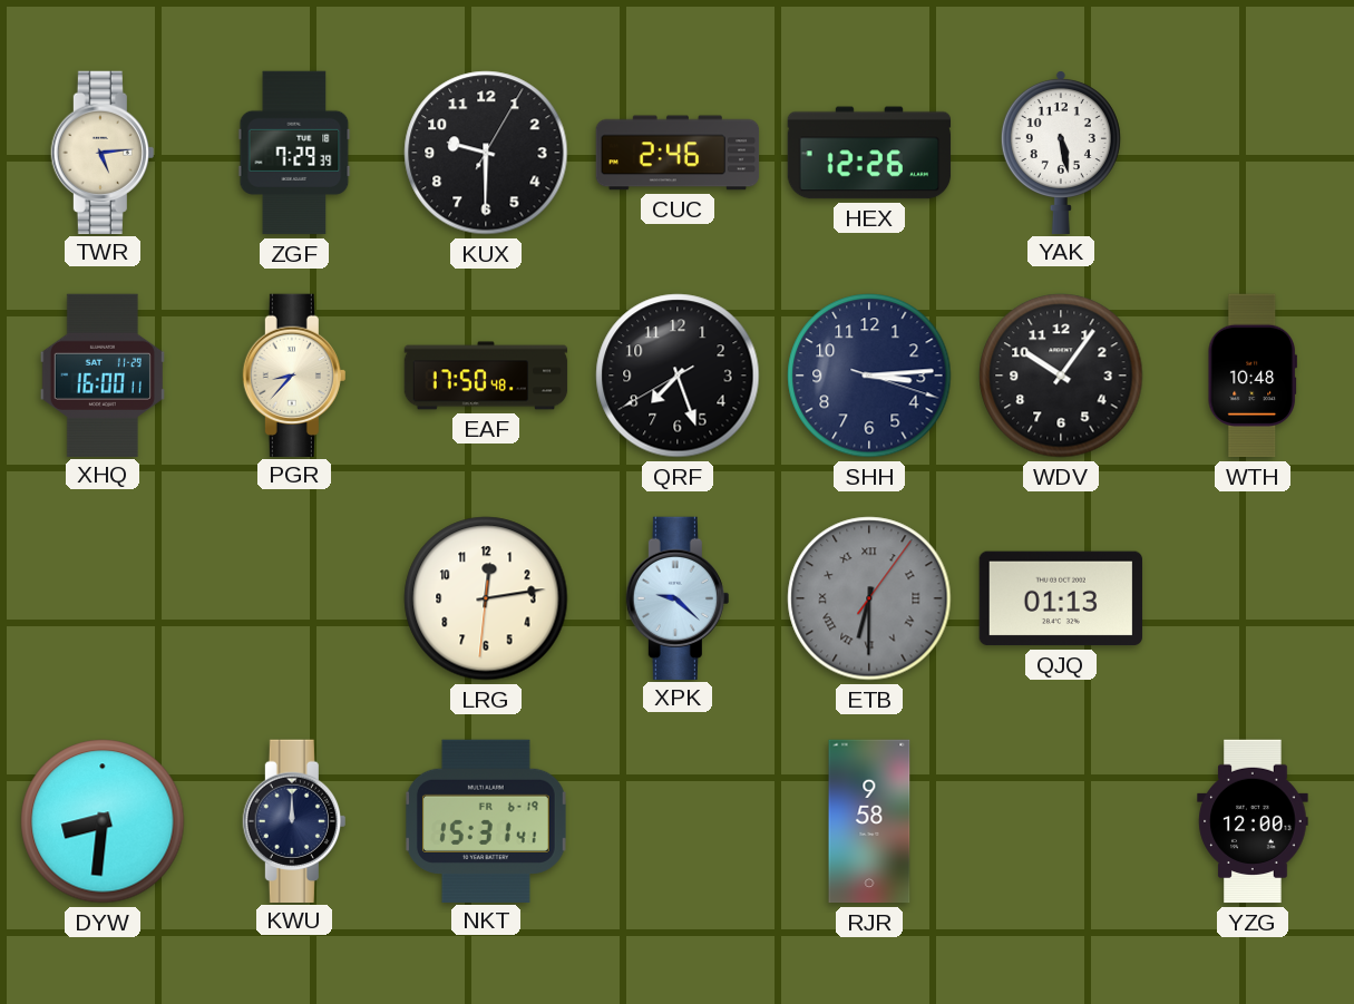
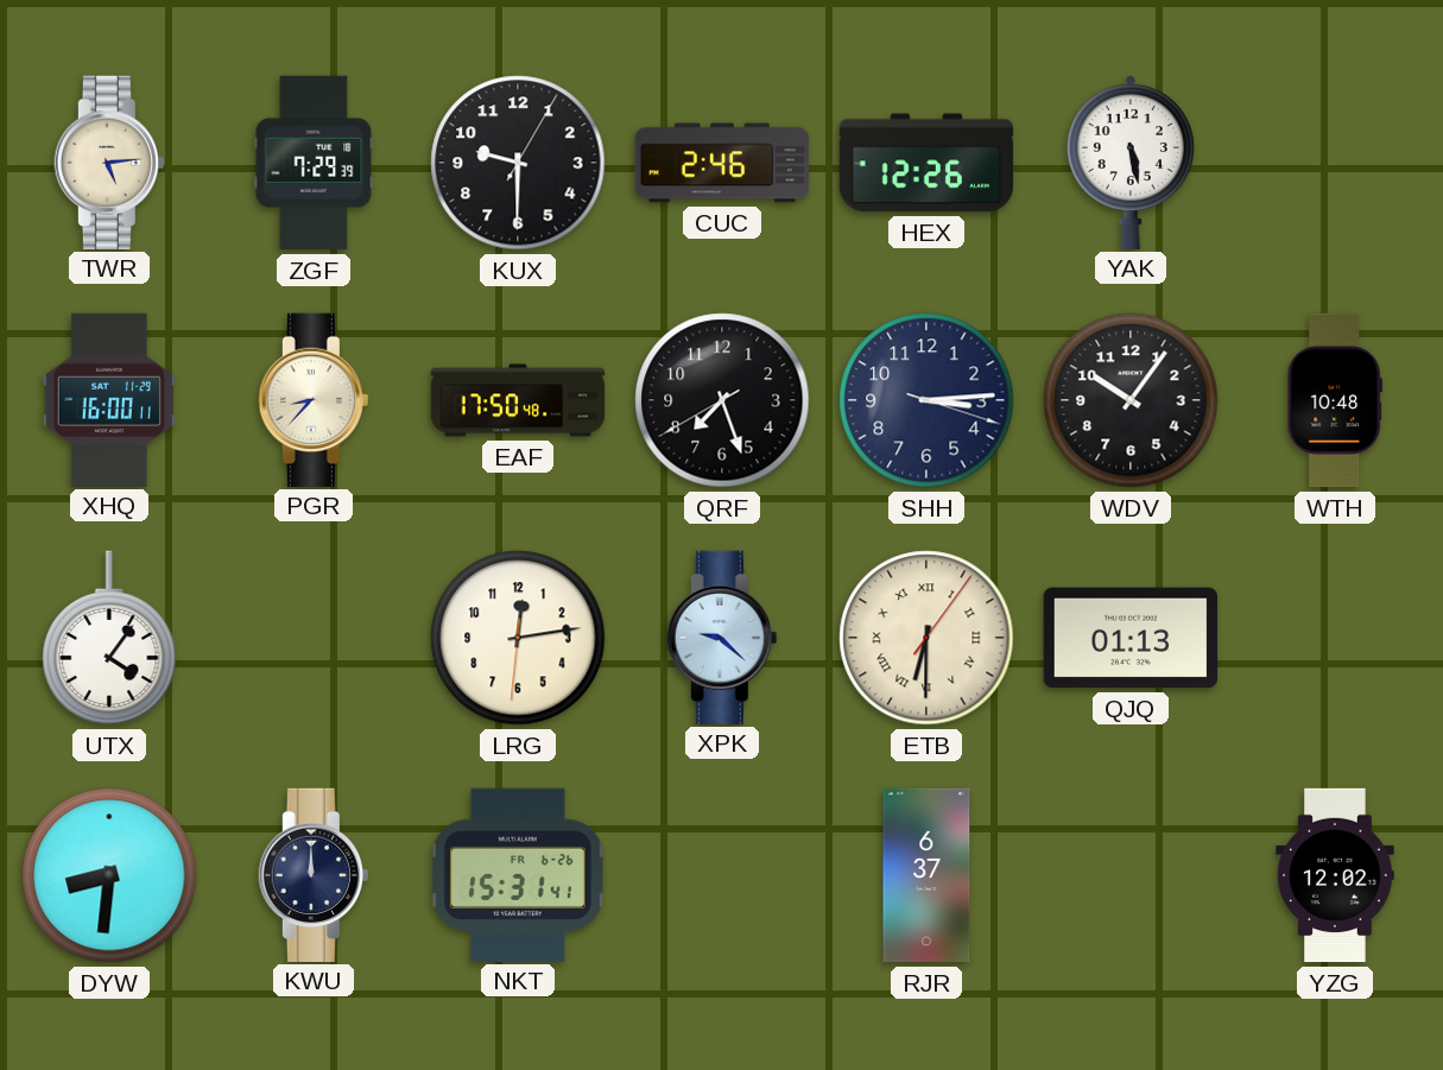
UTX: none -> 4:06
ETB dial: grey -> cream
NKT date: FR 6-19 -> FR 6-26
RJR: 9:58 -> 6:37
YZG: 12:00 -> 12:02
